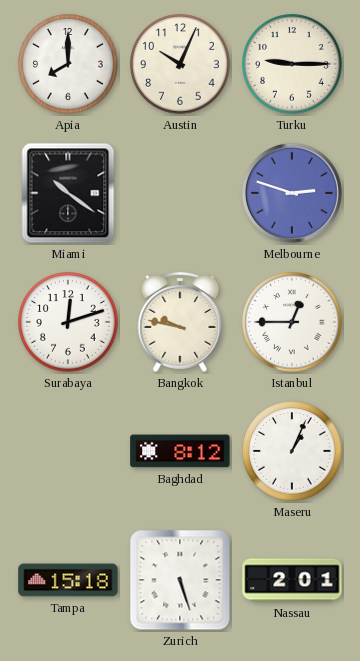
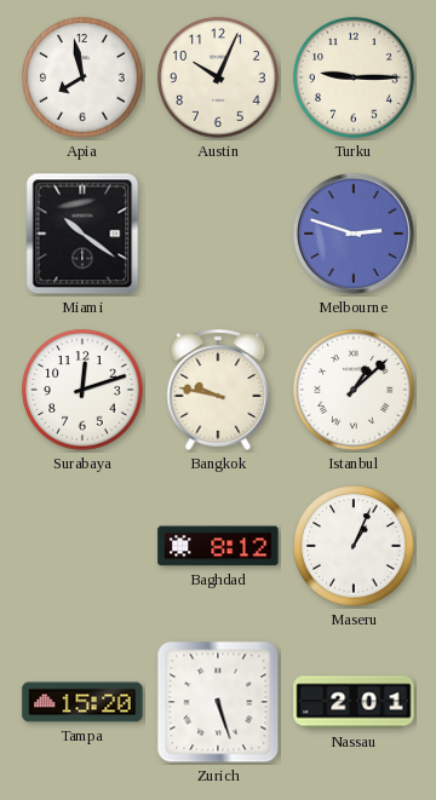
Apia: 8:00 -> 7:58
Istanbul: 12:45 -> 1:08
Tampa: 15:18 -> 15:20
